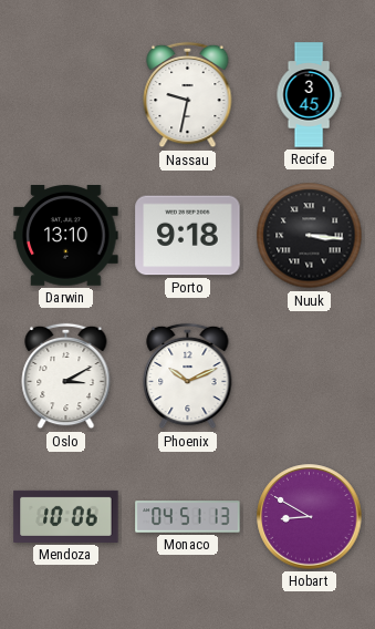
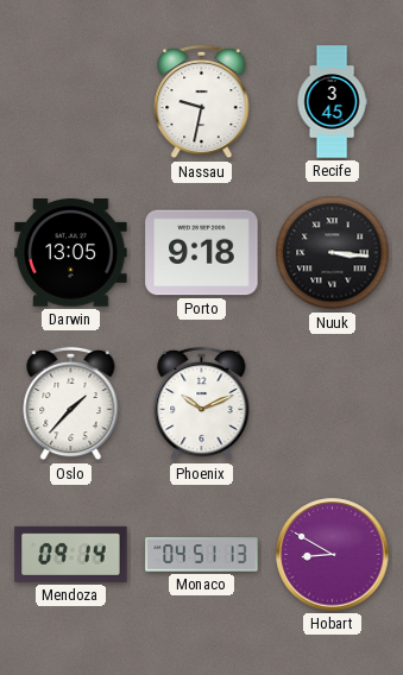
Darwin: 13:10 -> 13:05
Oslo: 3:10 -> 1:37
Mendoza: 10:06 -> 09:14
